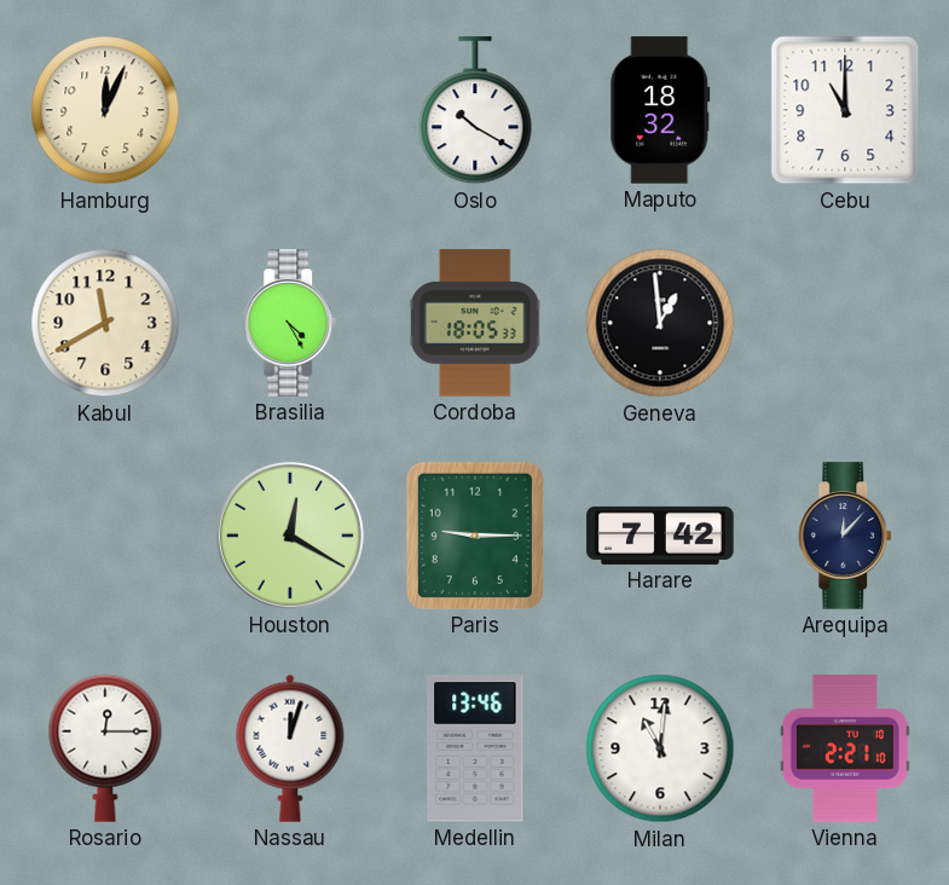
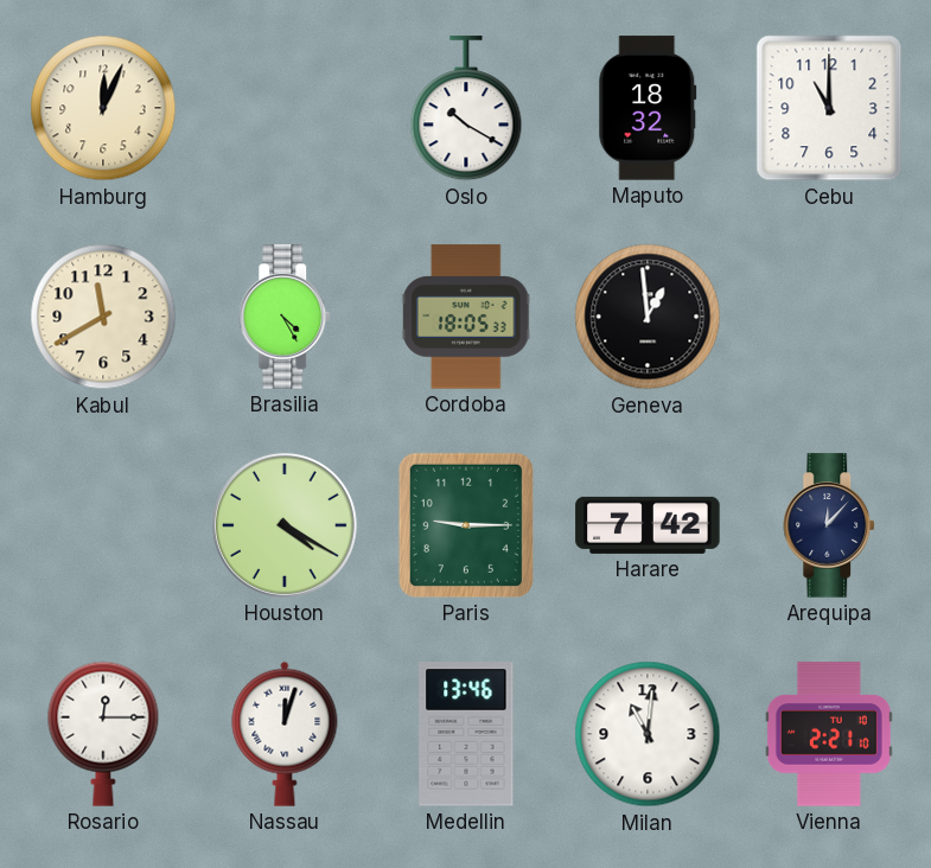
Houston: 12:20 -> 4:20
